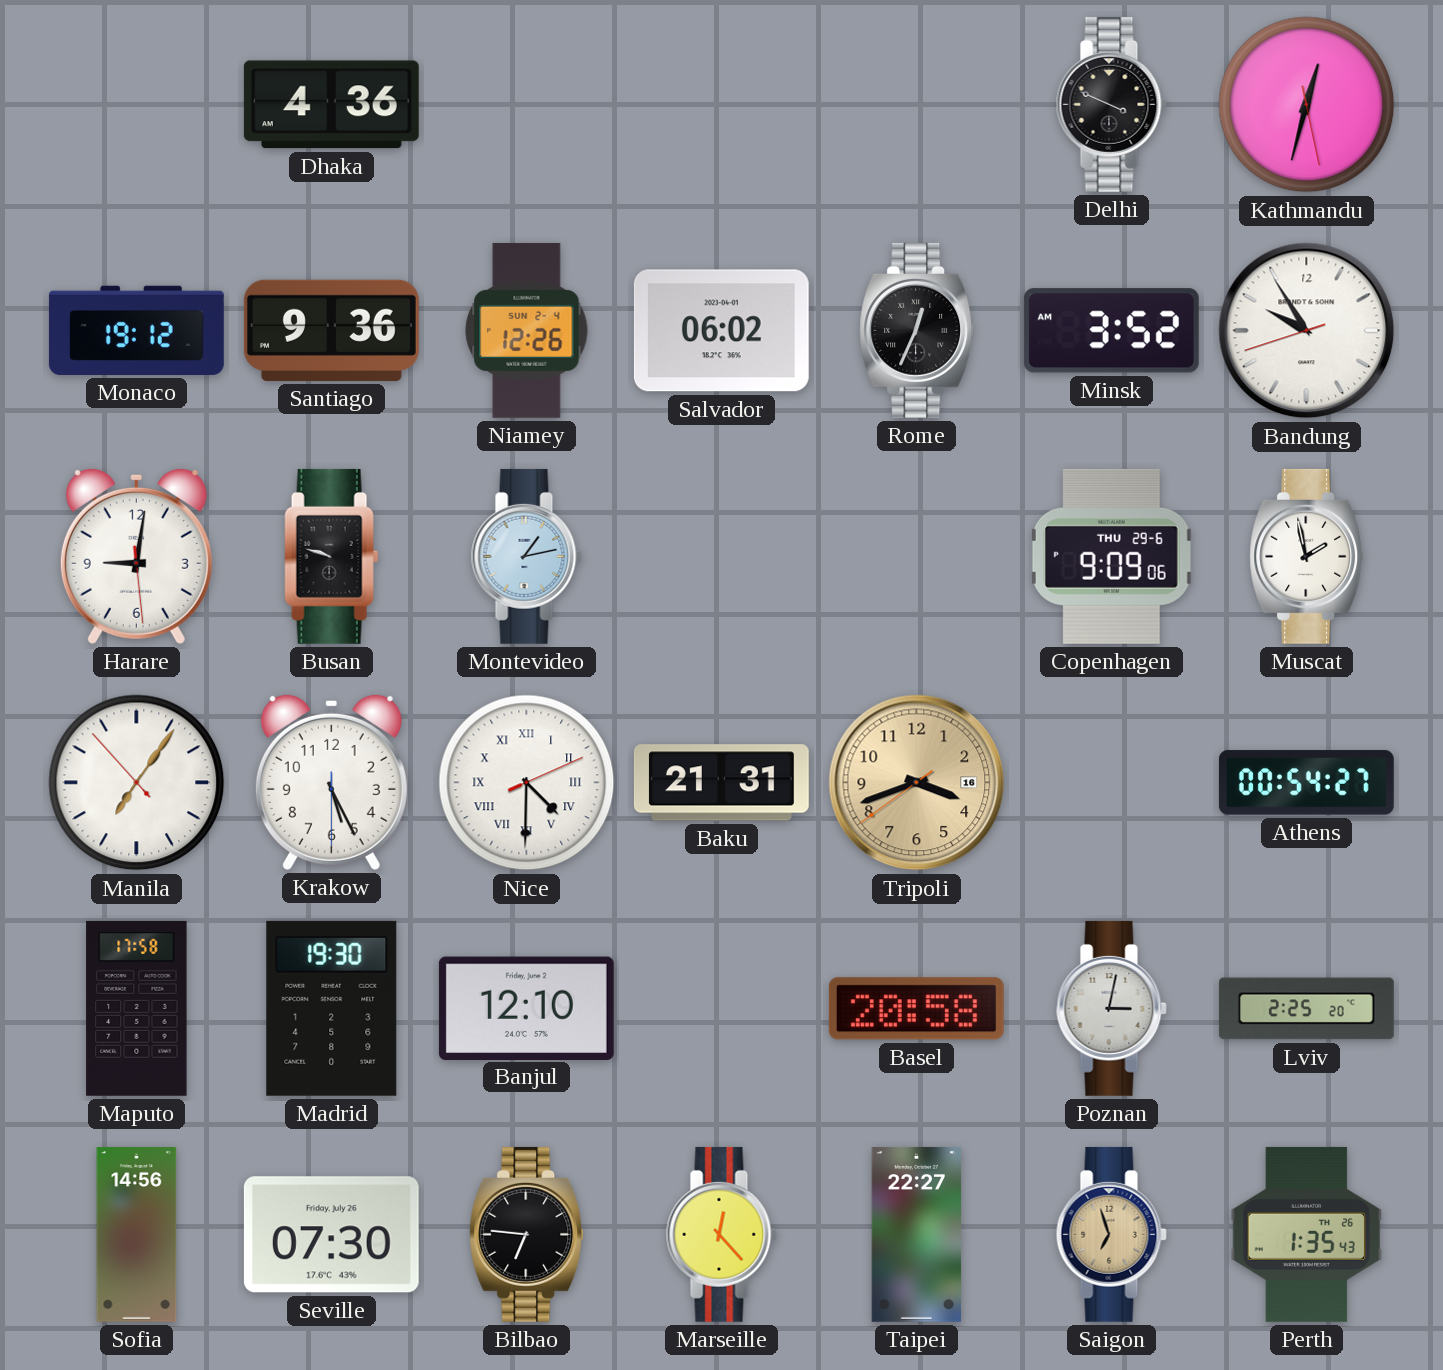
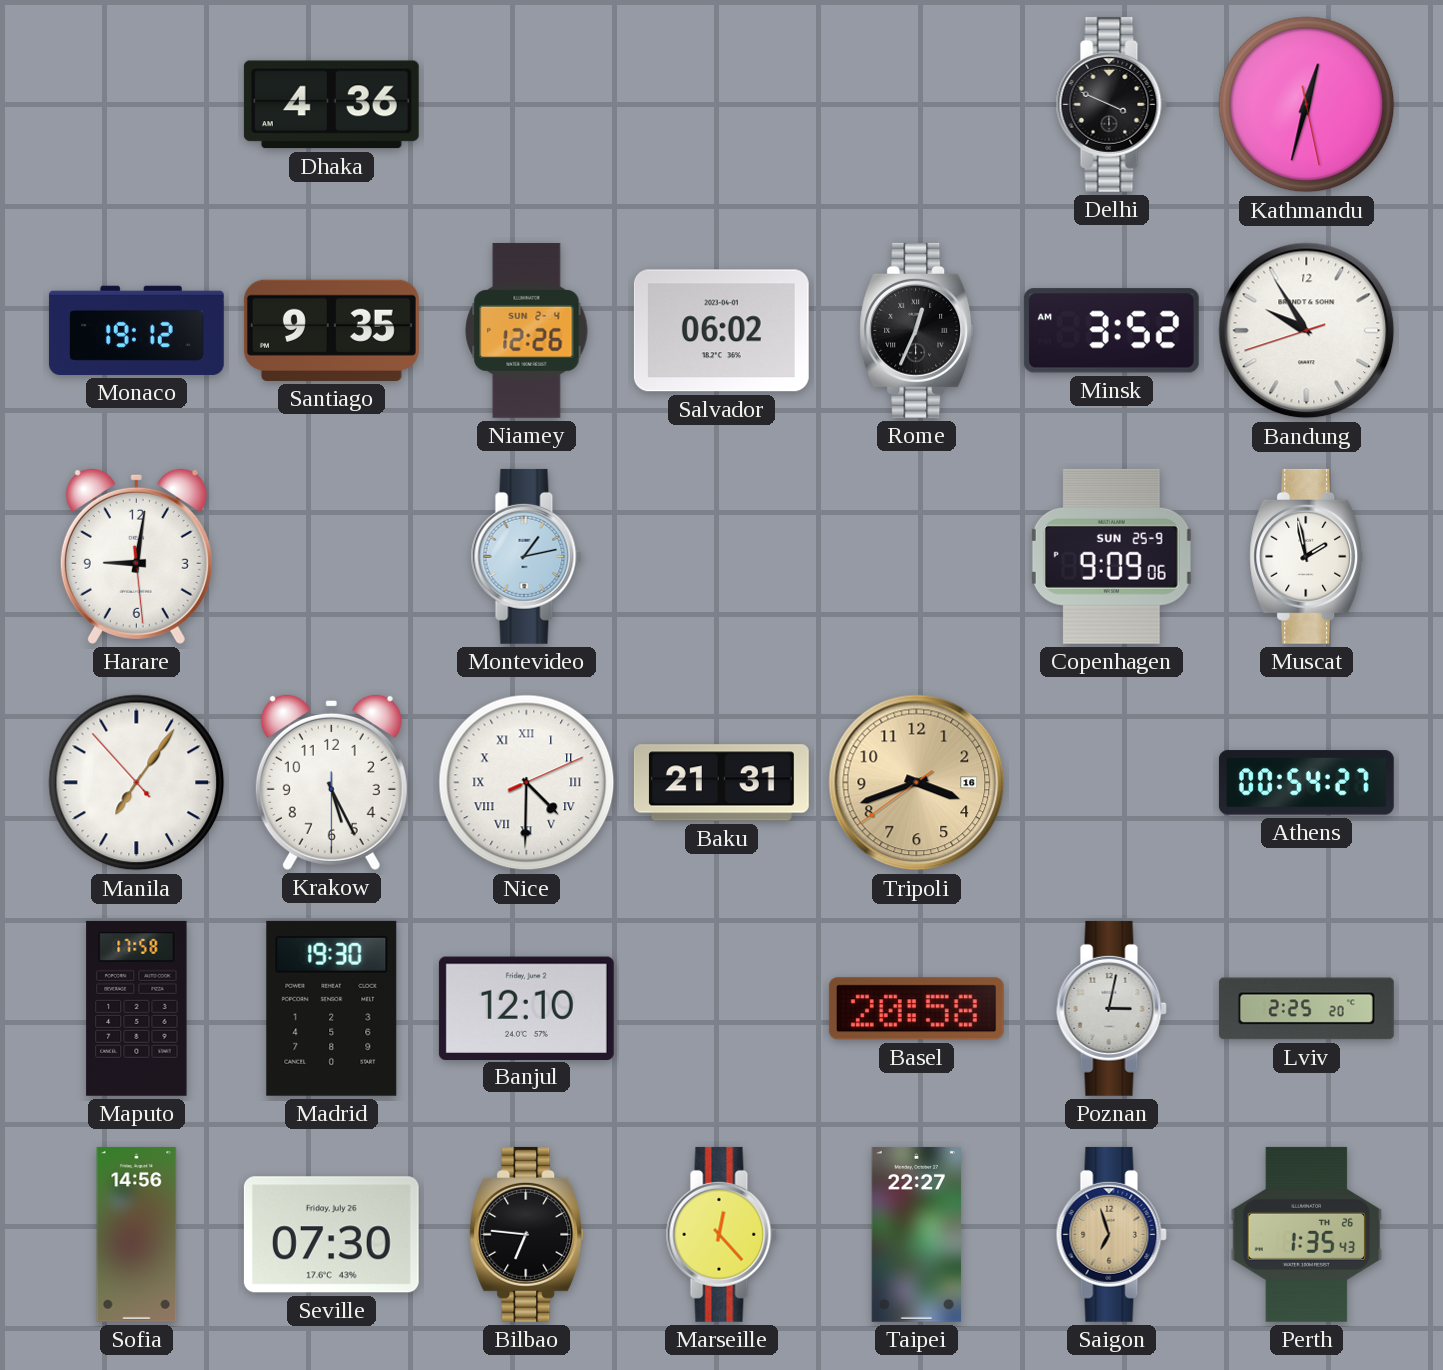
Santiago: 9:36 -> 9:35
Busan: 9:48 -> none
Copenhagen date: THU 29-6 -> SUN 25-9
